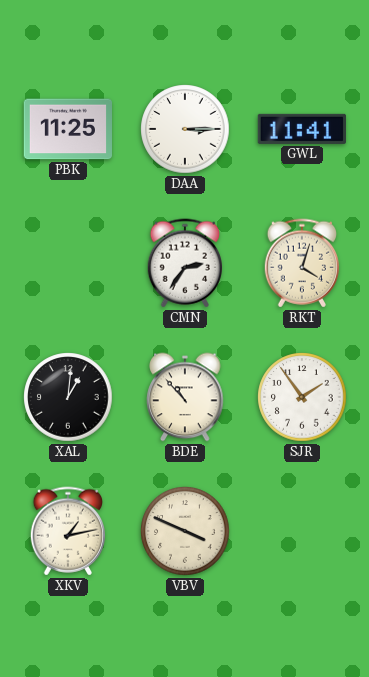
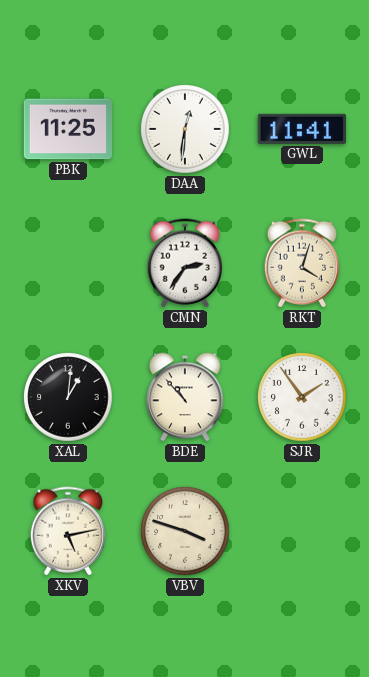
DAA: 3:15 -> 12:31
XKV: 1:13 -> 5:13
VBV: 3:49 -> 3:48
